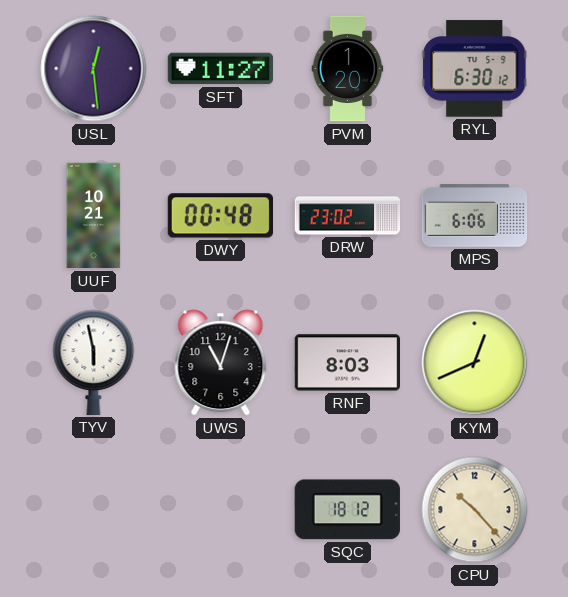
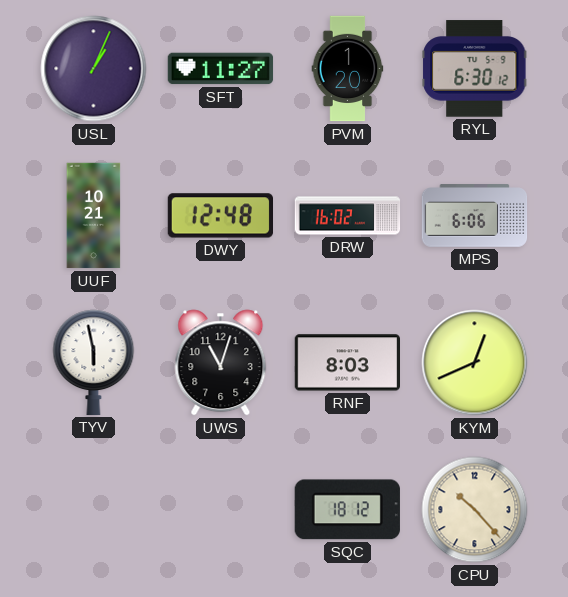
USL: 12:29 -> 1:04
DWY: 00:48 -> 12:48
DRW: 23:02 -> 16:02
